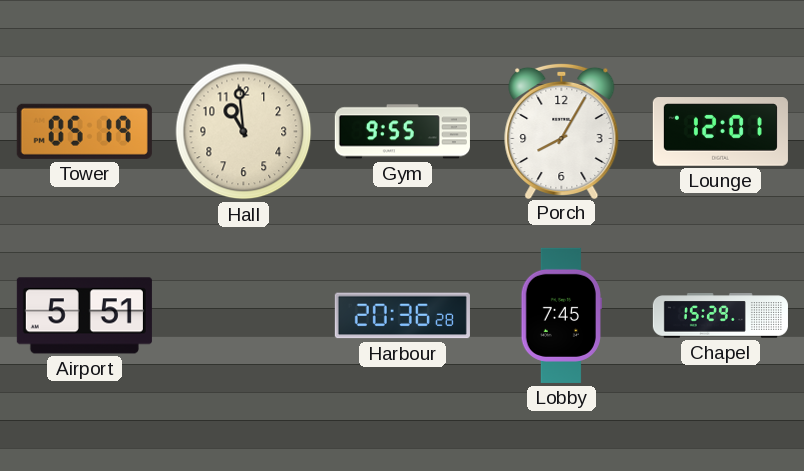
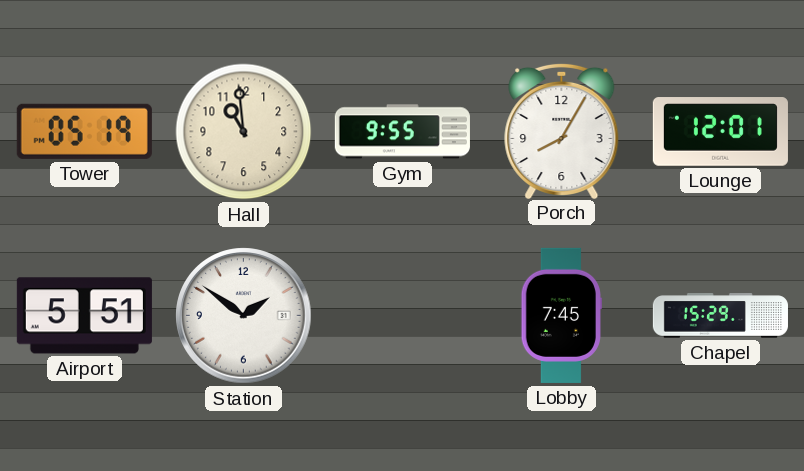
Station: none -> 1:51
Harbour: 20:36 -> none
